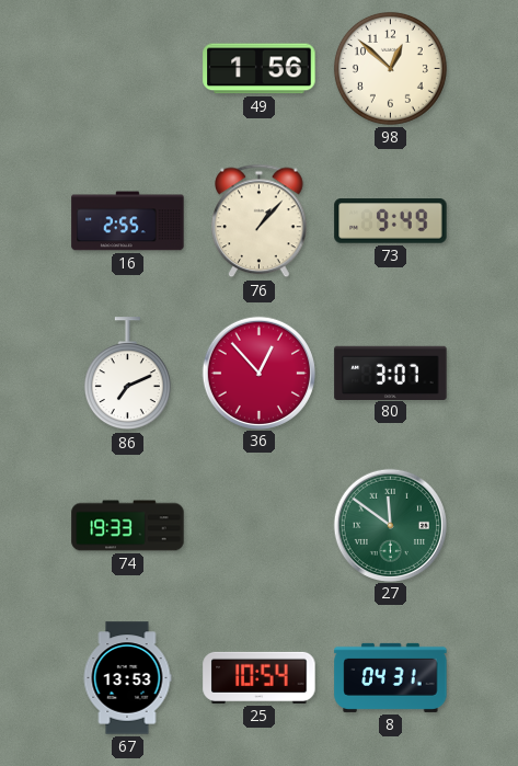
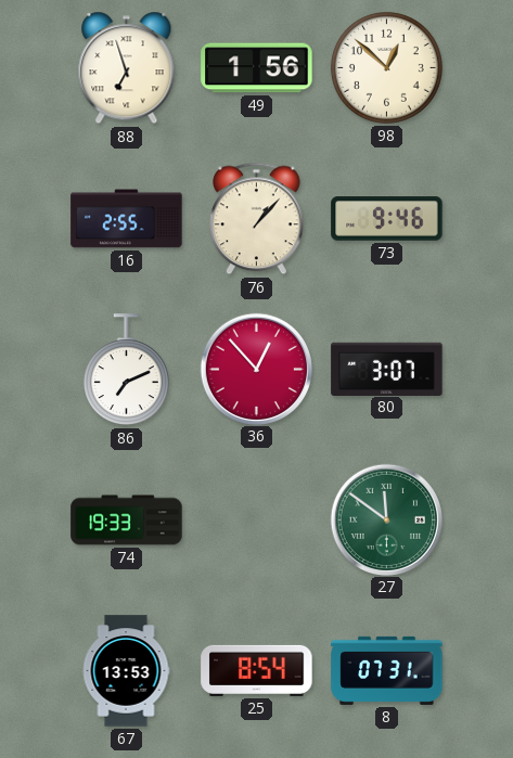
88: none -> 6:57
73: 9:49 -> 9:46
25: 10:54 -> 8:54
8: 04:31 -> 07:31
